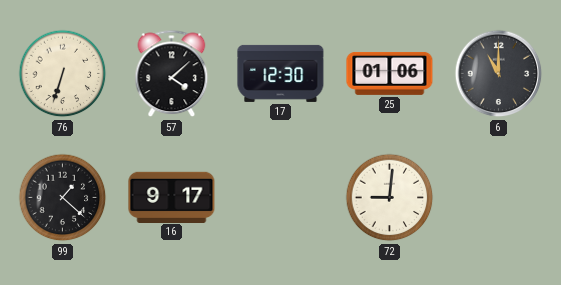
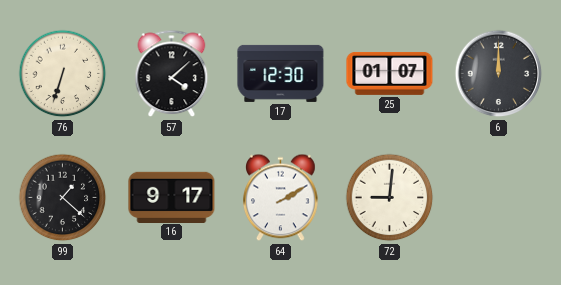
25: 01:06 -> 01:07
6: 11:00 -> 12:00
64: none -> 2:10
